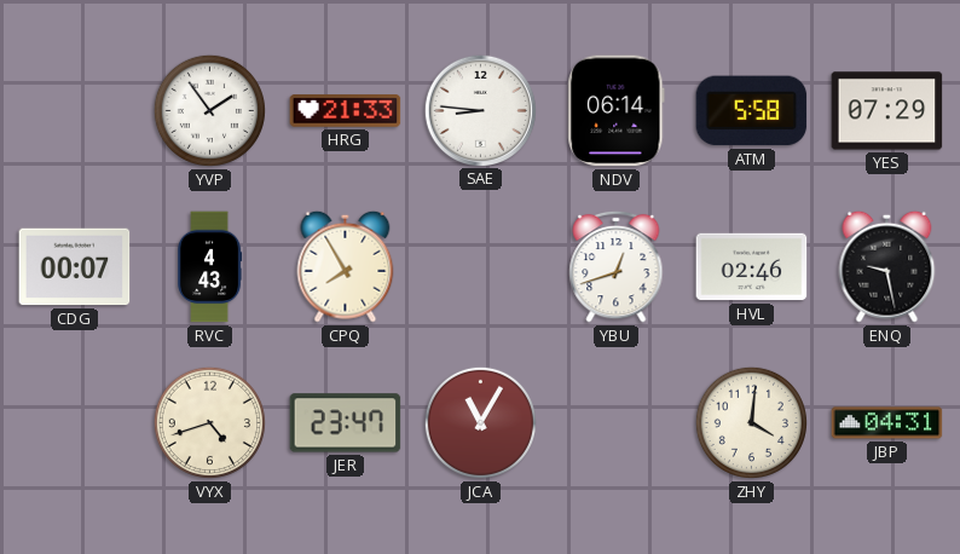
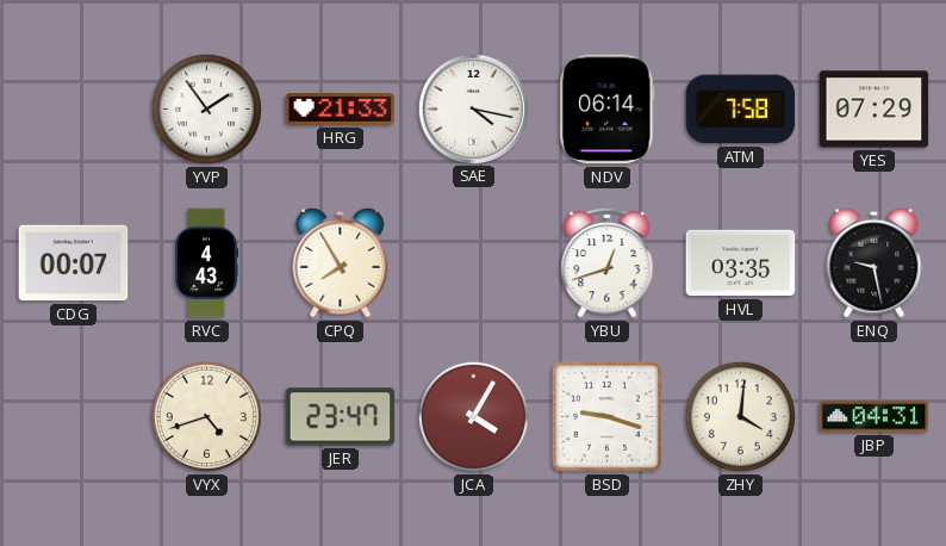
SAE: 8:46 -> 4:17
ATM: 5:58 -> 7:58
HVL: 02:46 -> 03:35
JCA: 11:05 -> 4:05
BSD: none -> 9:18
